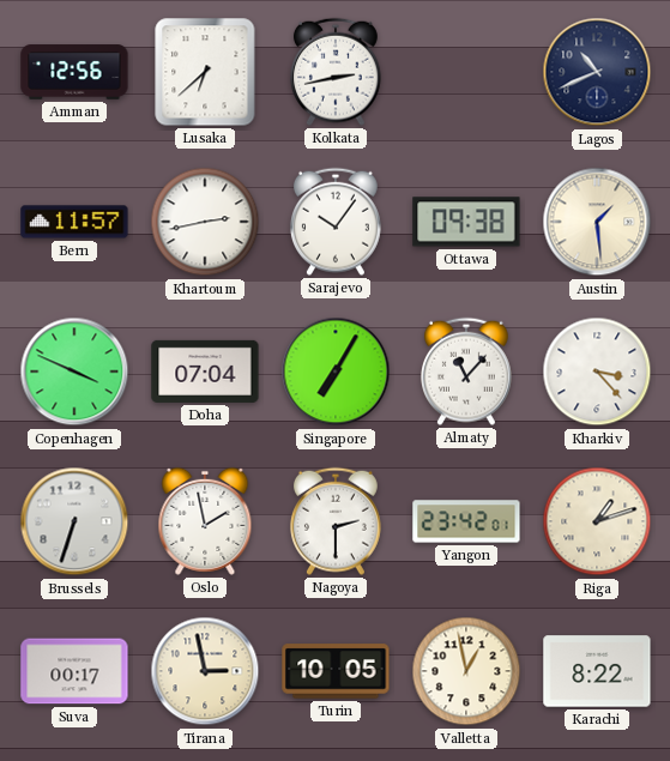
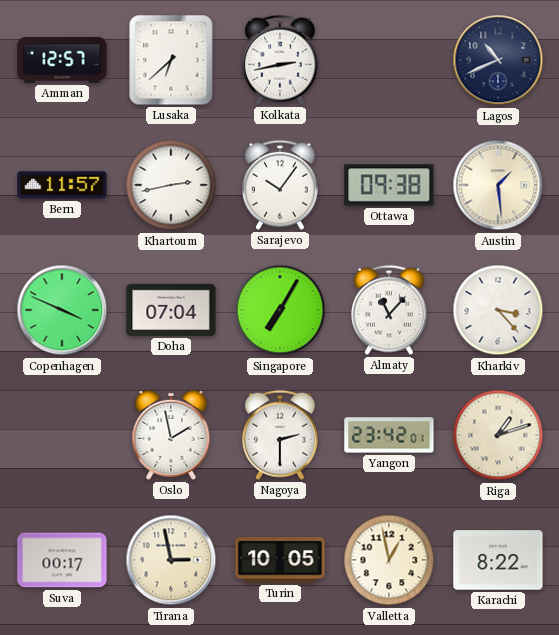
Amman: 12:56 -> 12:57
Brussels: 6:33 -> none
